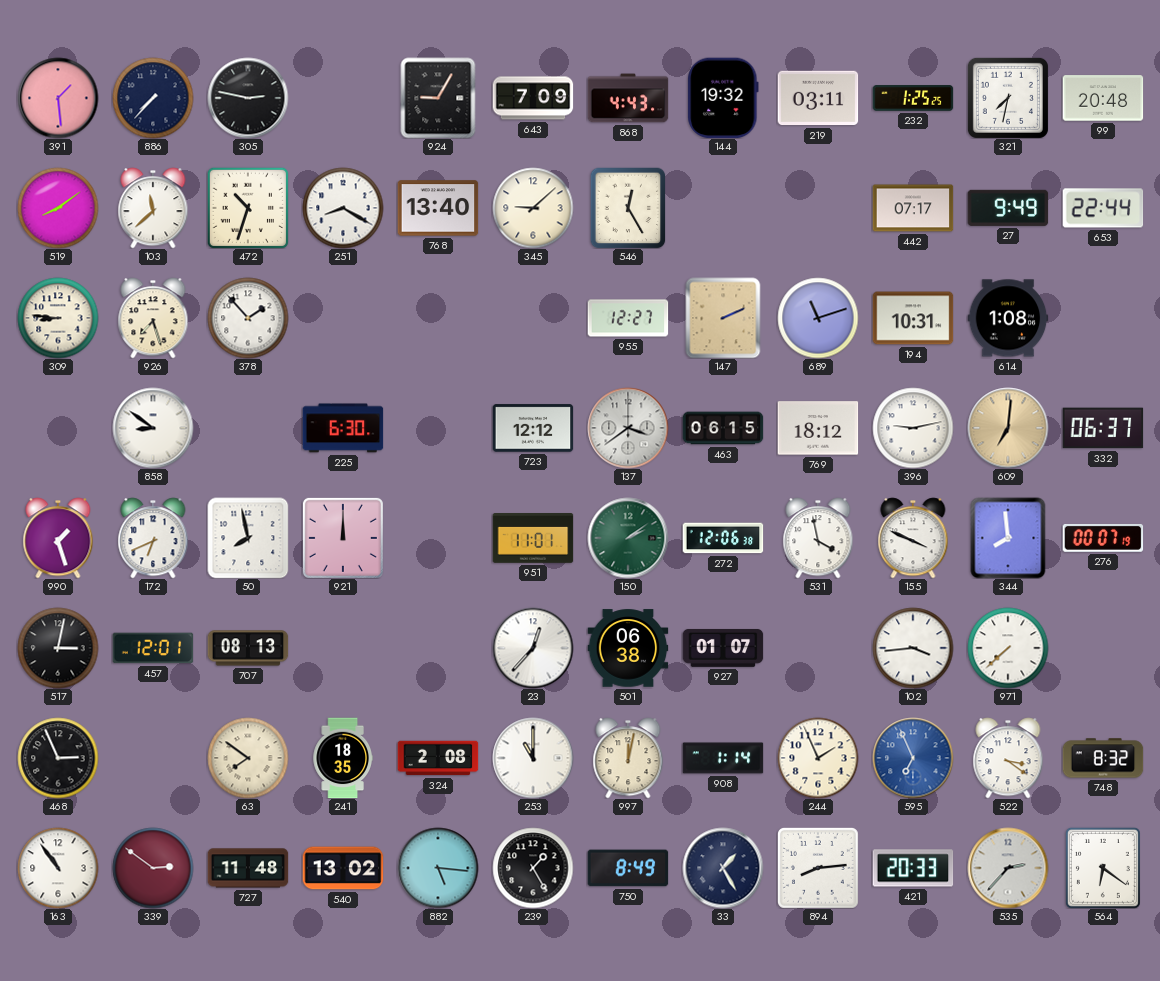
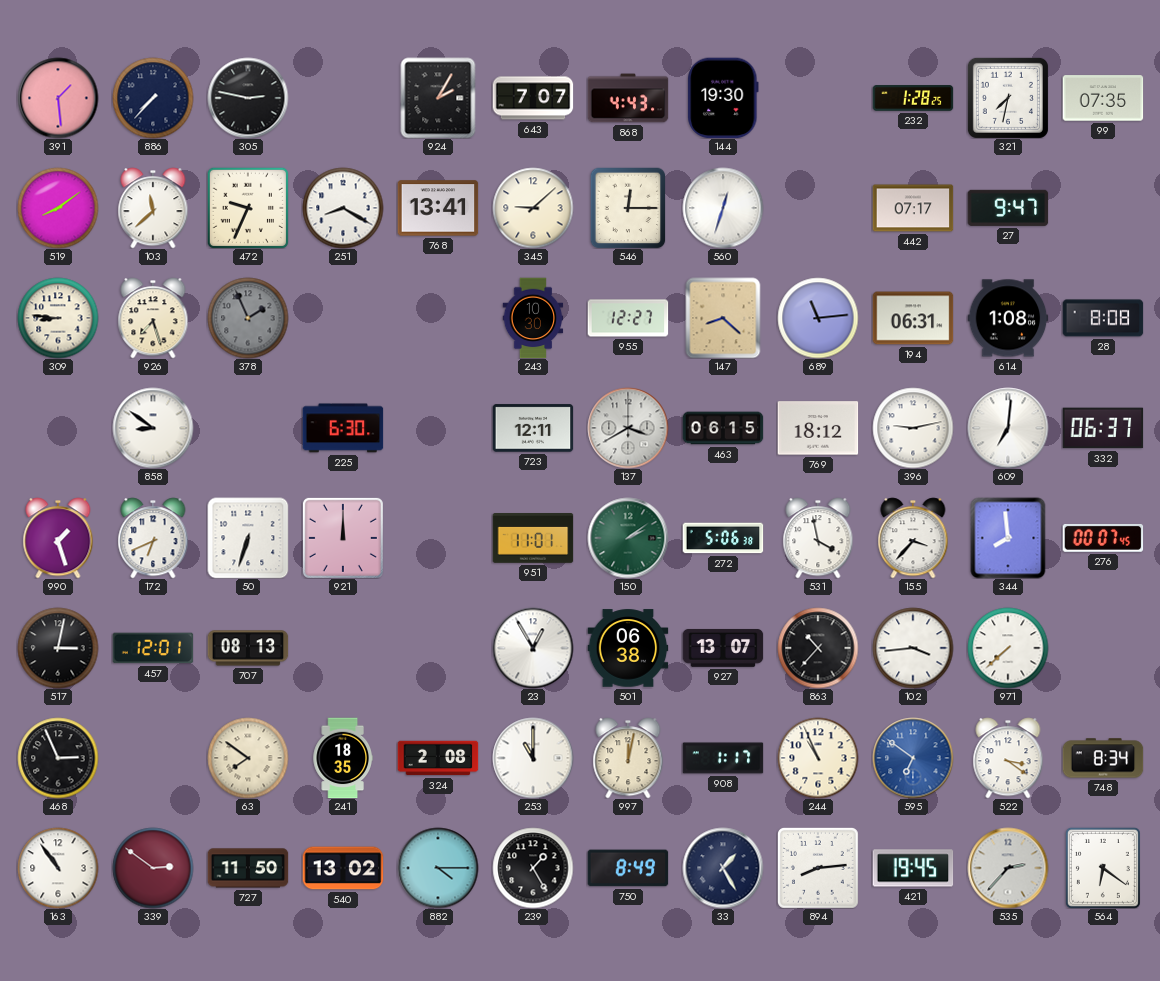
924: 9:05 -> 2:05
643: 7:09 -> 7:07
144: 19:32 -> 19:30
219: 03:11 -> none
232: 1:25 -> 1:28
99: 20:48 -> 07:35
472: 10:33 -> 9:34
768: 13:40 -> 13:41
546: 12:25 -> 12:15
560: none -> 12:33
27: 9:49 -> 9:47
653: 22:44 -> none
378: 1:53 -> 1:56
378 dial: white -> grey
243: none -> 10:30
147: 2:11 -> 8:22
689: 11:12 -> 11:14
194: 10:31 -> 06:31
28: none -> 8:08
723: 12:12 -> 12:11
137: 3:39 -> 3:40
609 dial: champagne -> white
50: 7:58 -> 6:33
272: 12:06 -> 5:06
155: 3:49 -> 3:37
276: 00:07:19 -> 00:07:45
23: 12:37 -> 12:55
927: 01:07 -> 13:07
863: none -> 10:37
908: 1:14 -> 1:17
244: 1:56 -> 10:56
595: 6:56 -> 6:51
748: 8:32 -> 8:34
727: 11:48 -> 11:50
882: 5:16 -> 4:15
421: 20:33 -> 19:45
